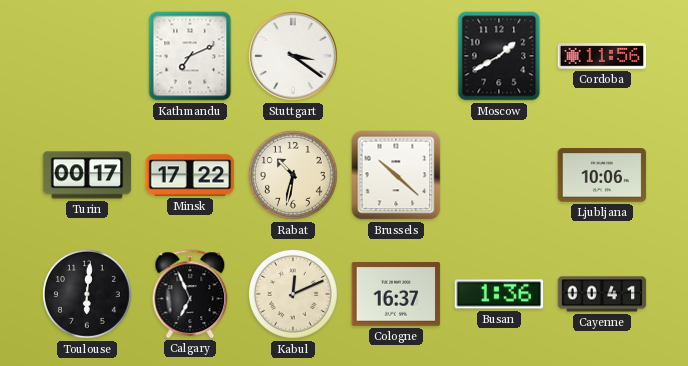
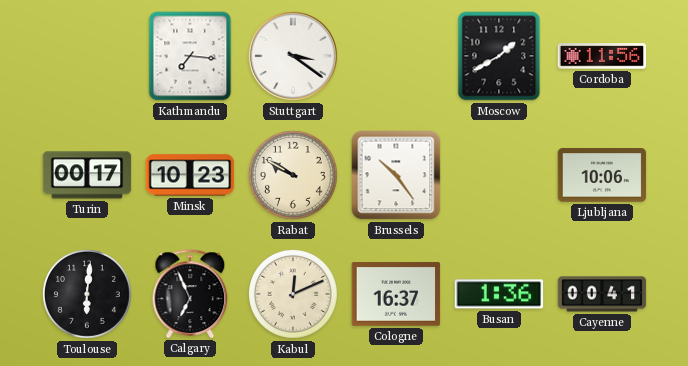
Kathmandu: 7:11 -> 7:16
Minsk: 17:22 -> 10:23
Rabat: 10:32 -> 9:50
Brussels: 10:22 -> 10:24
